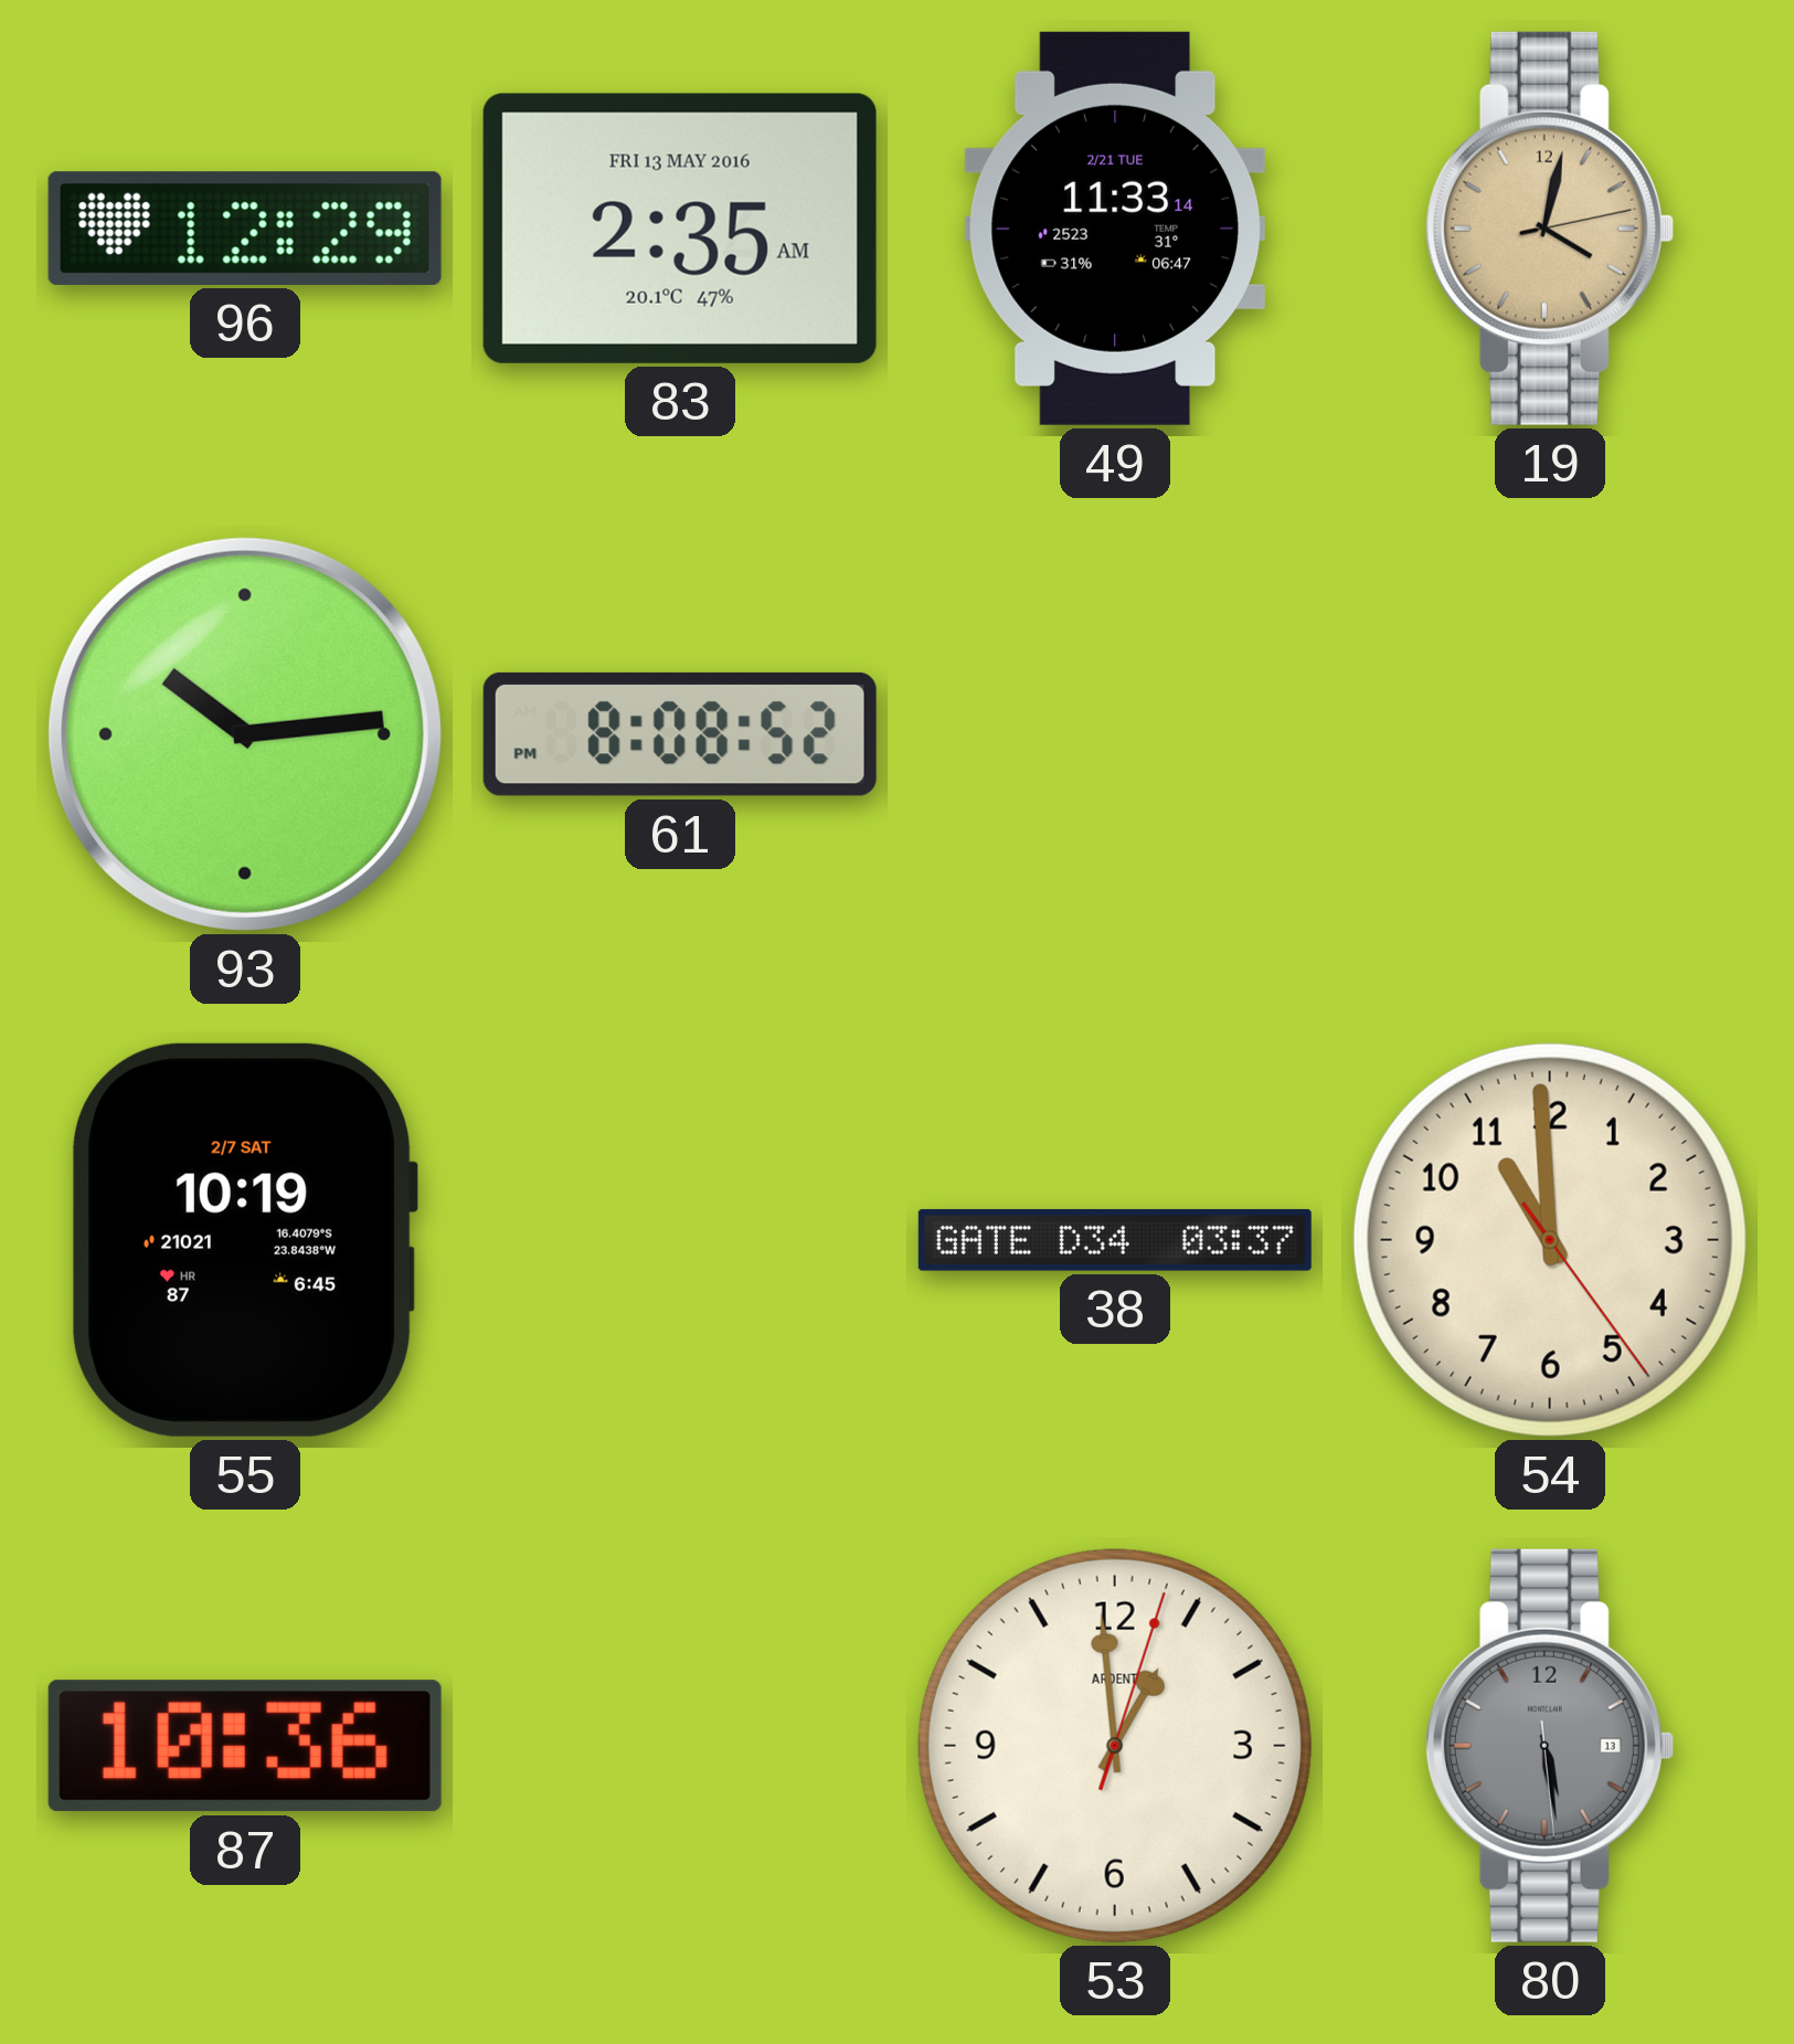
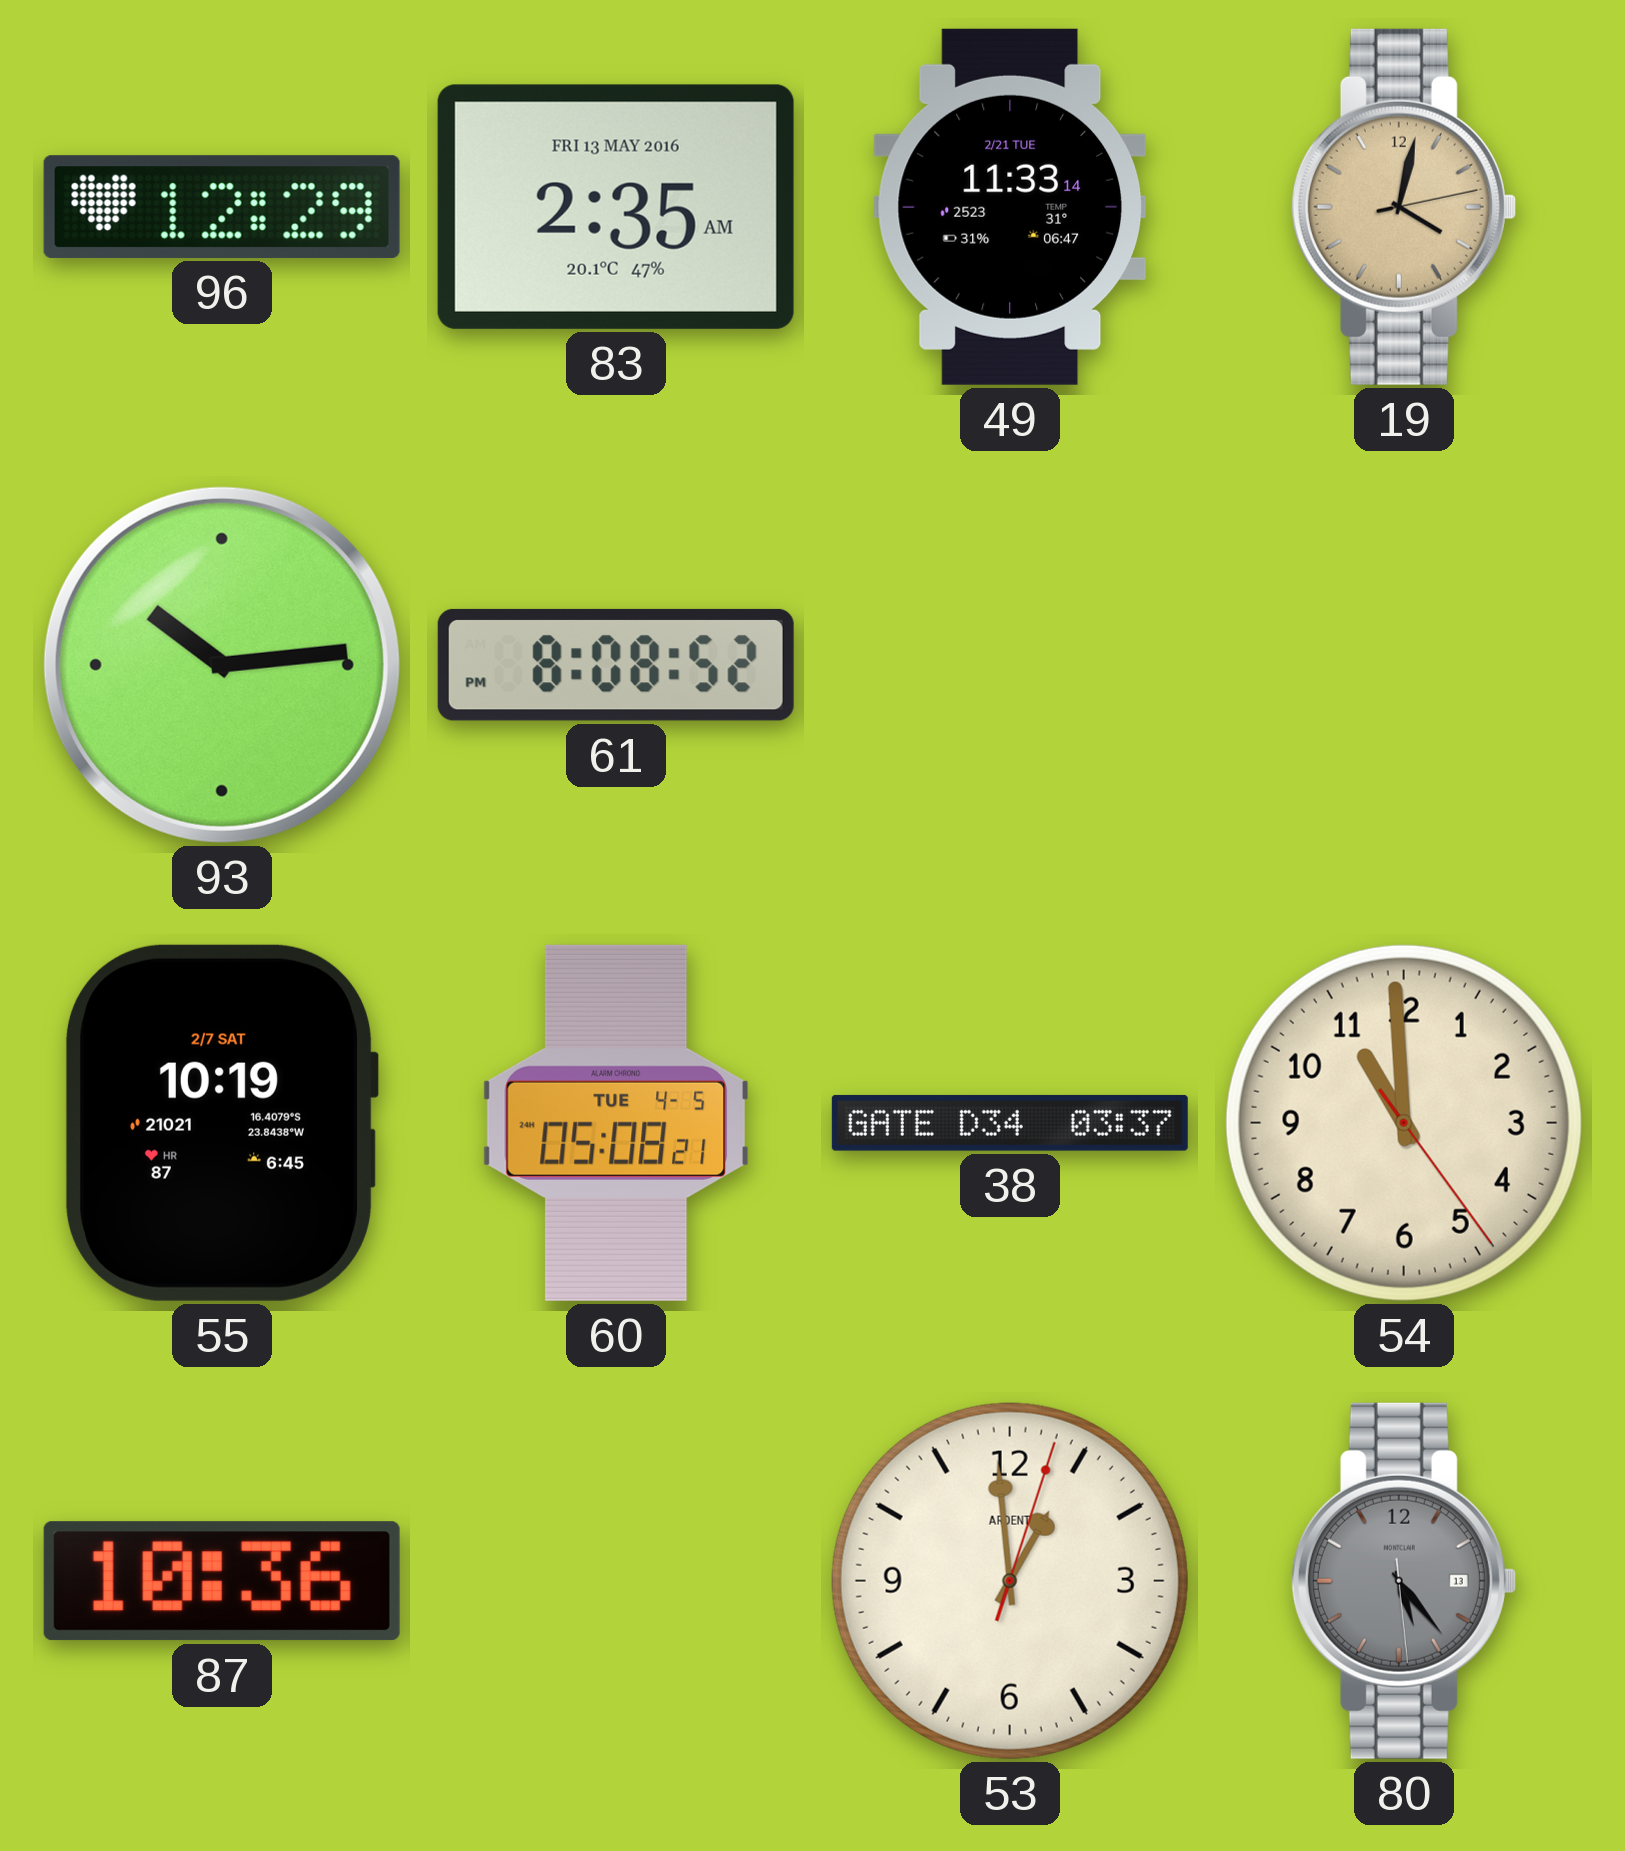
60: none -> 05:08
80: 5:28 -> 5:23
